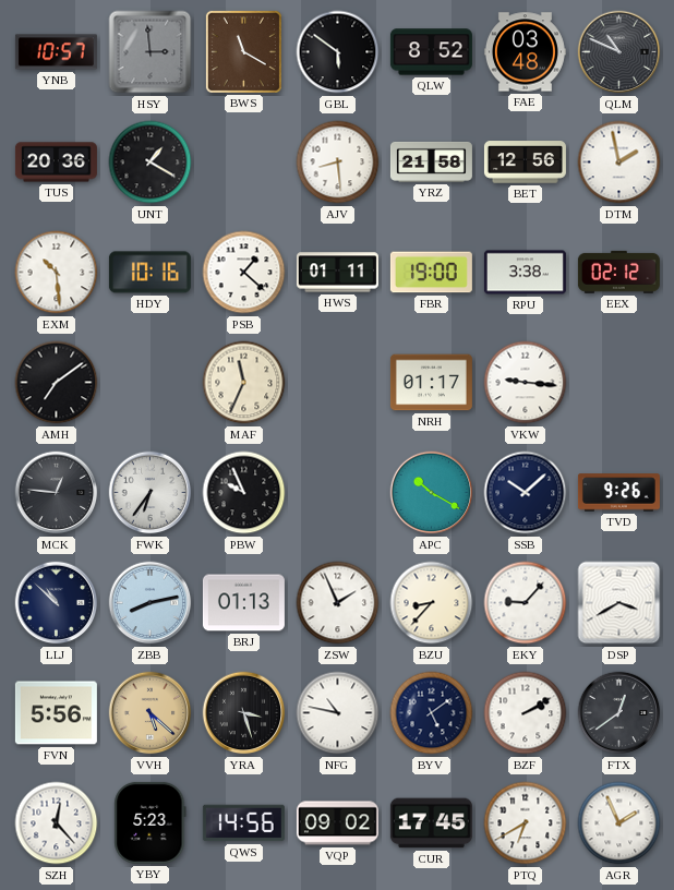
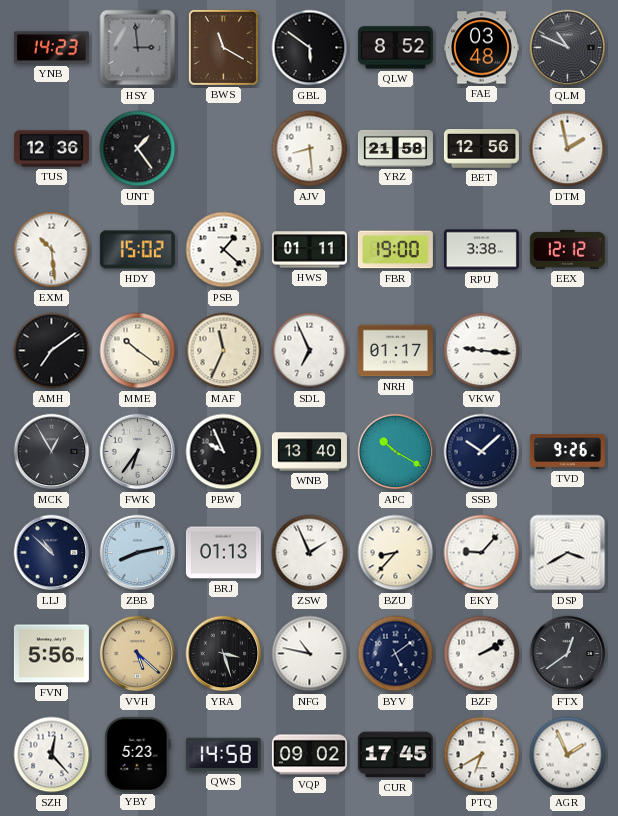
YNB: 10:57 -> 14:23
TUS: 20:36 -> 12:36
UNT: 1:20 -> 1:24
HDY: 10:16 -> 15:02
EEX: 02:12 -> 12:12
MME: none -> 10:21
SDL: none -> 6:56
MCK: 12:46 -> 12:55
WNB: none -> 13:40
QWS: 14:56 -> 14:58
